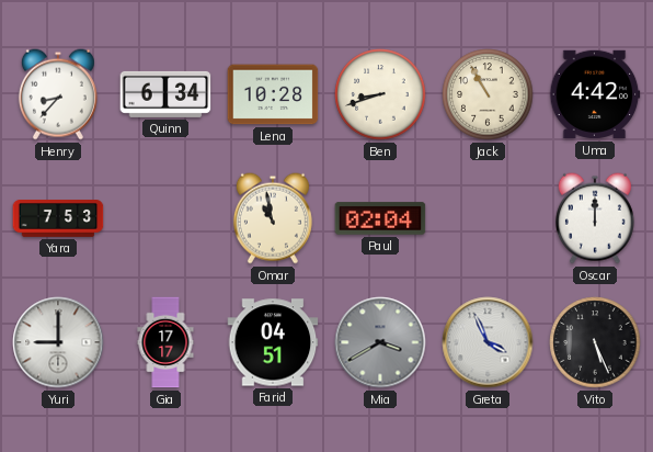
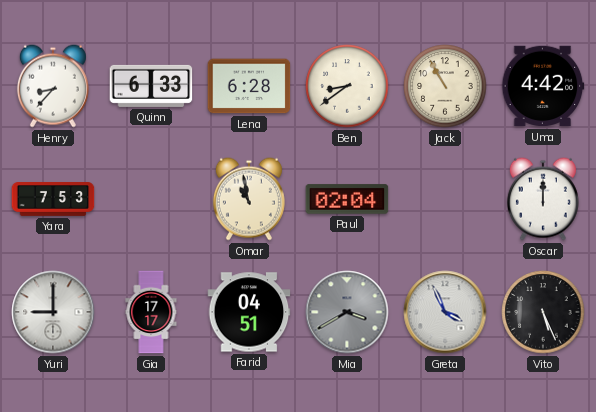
Quinn: 6:34 -> 6:33
Lena: 10:28 -> 6:28
Ben: 8:42 -> 8:39
